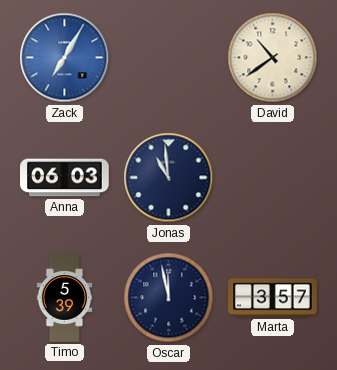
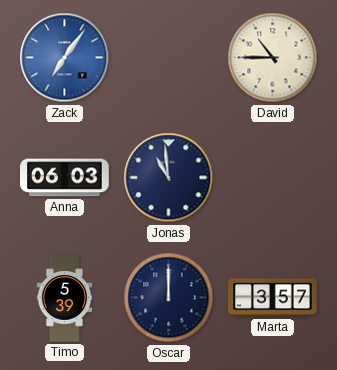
Zack: 7:05 -> 7:06
David: 10:39 -> 10:45
Oscar: 11:58 -> 12:00
